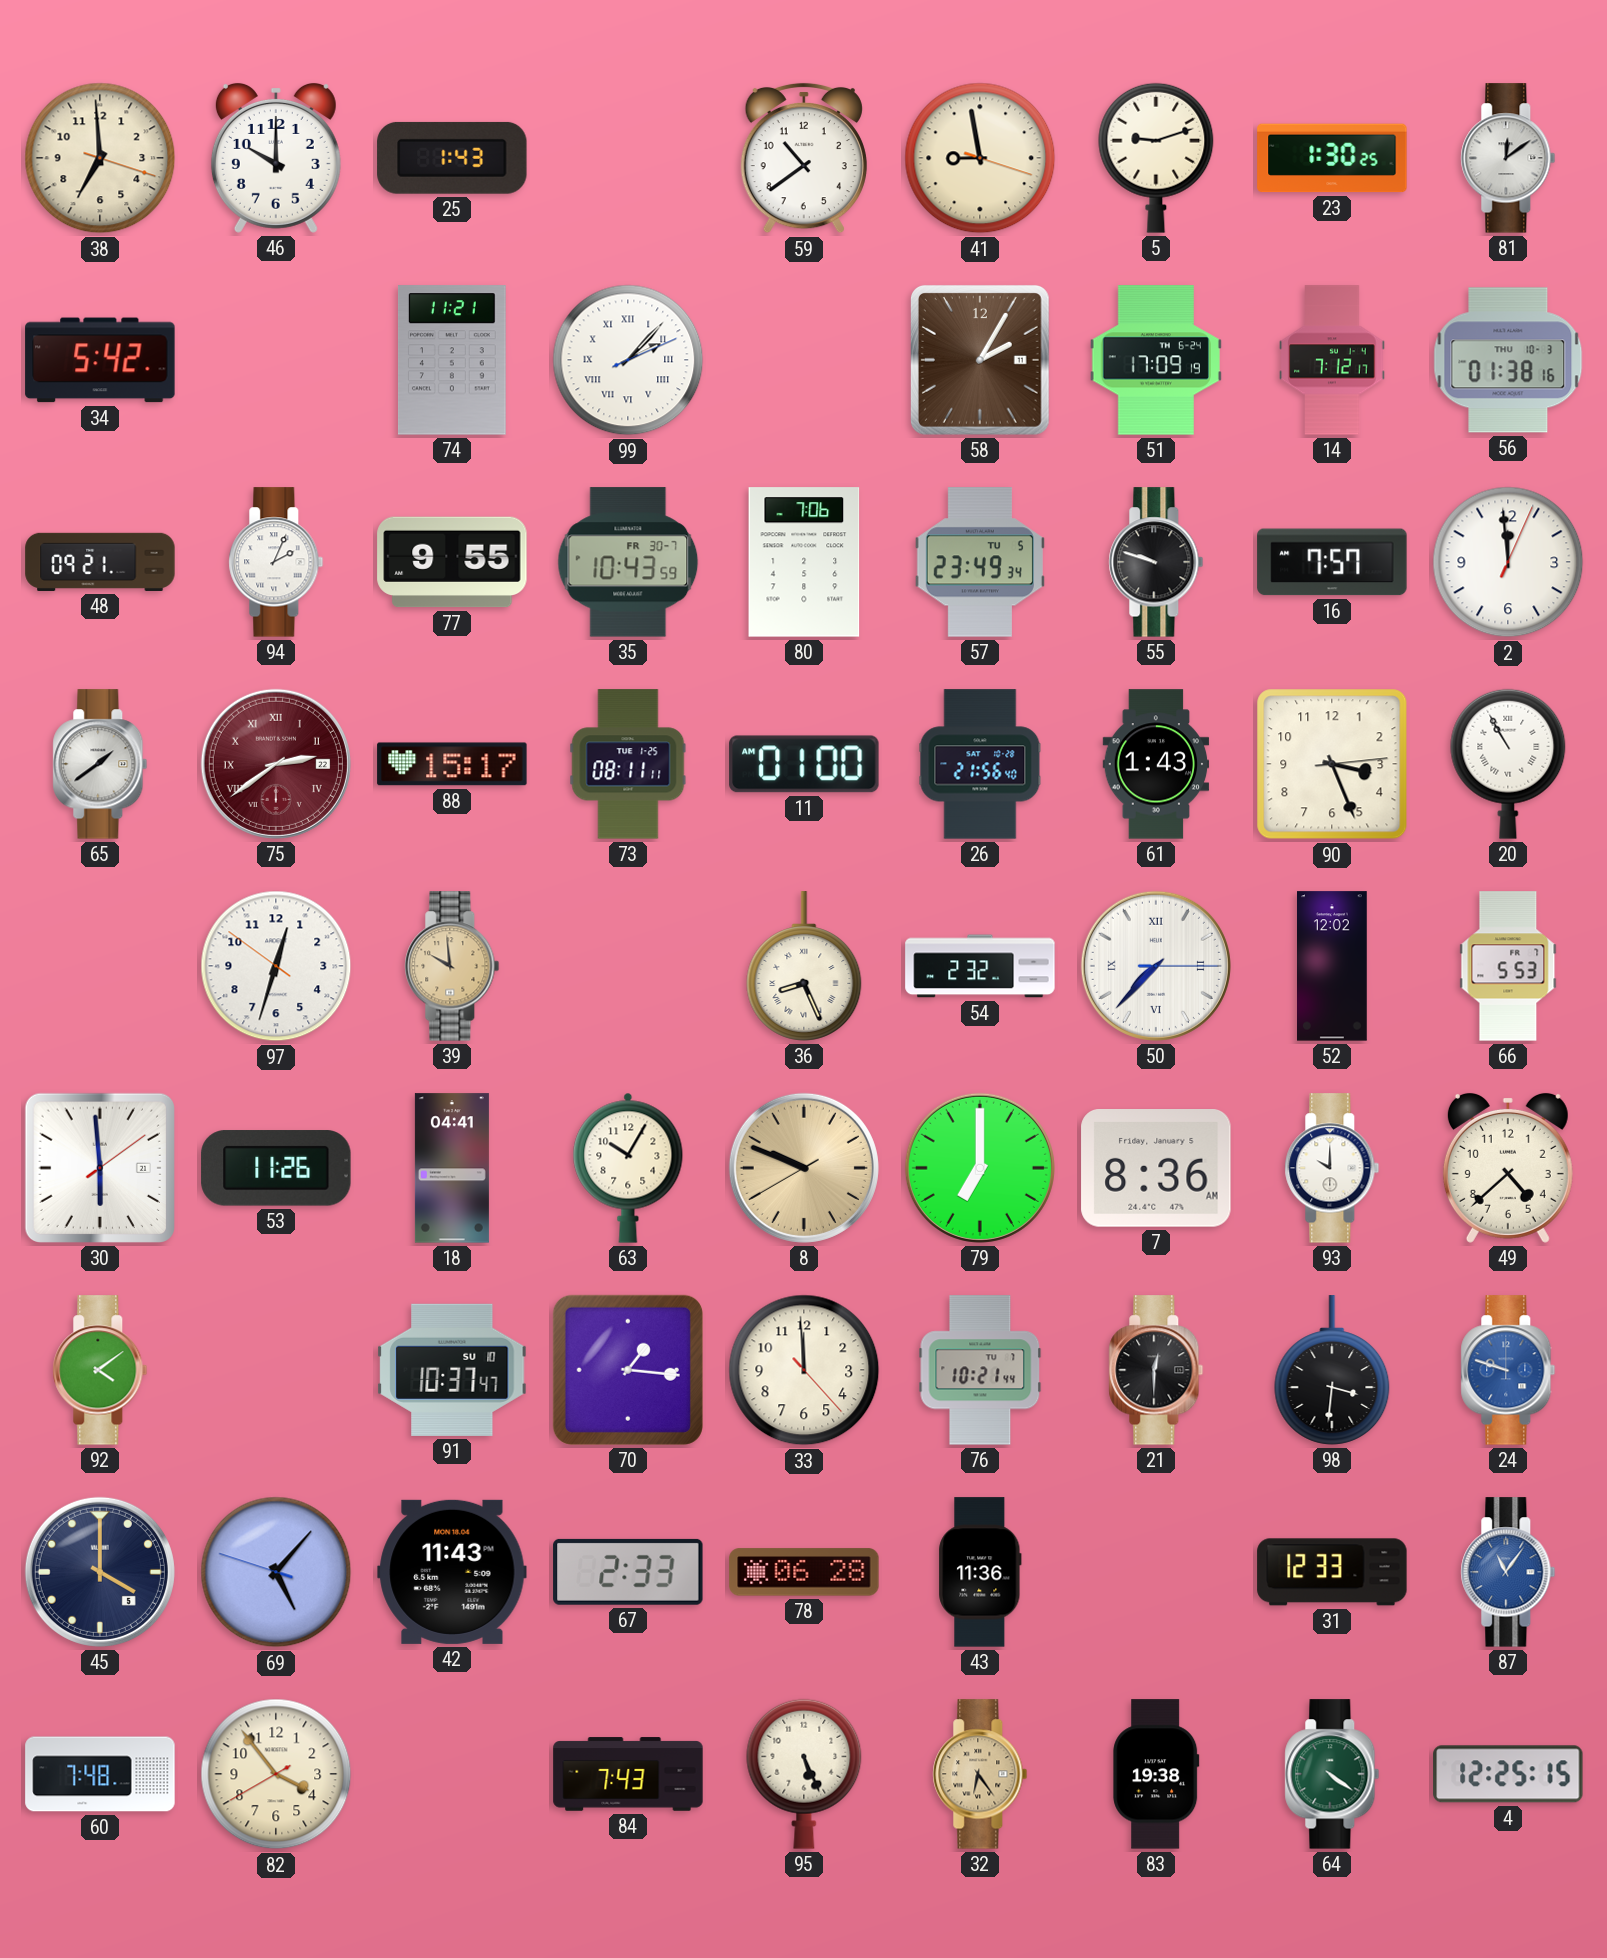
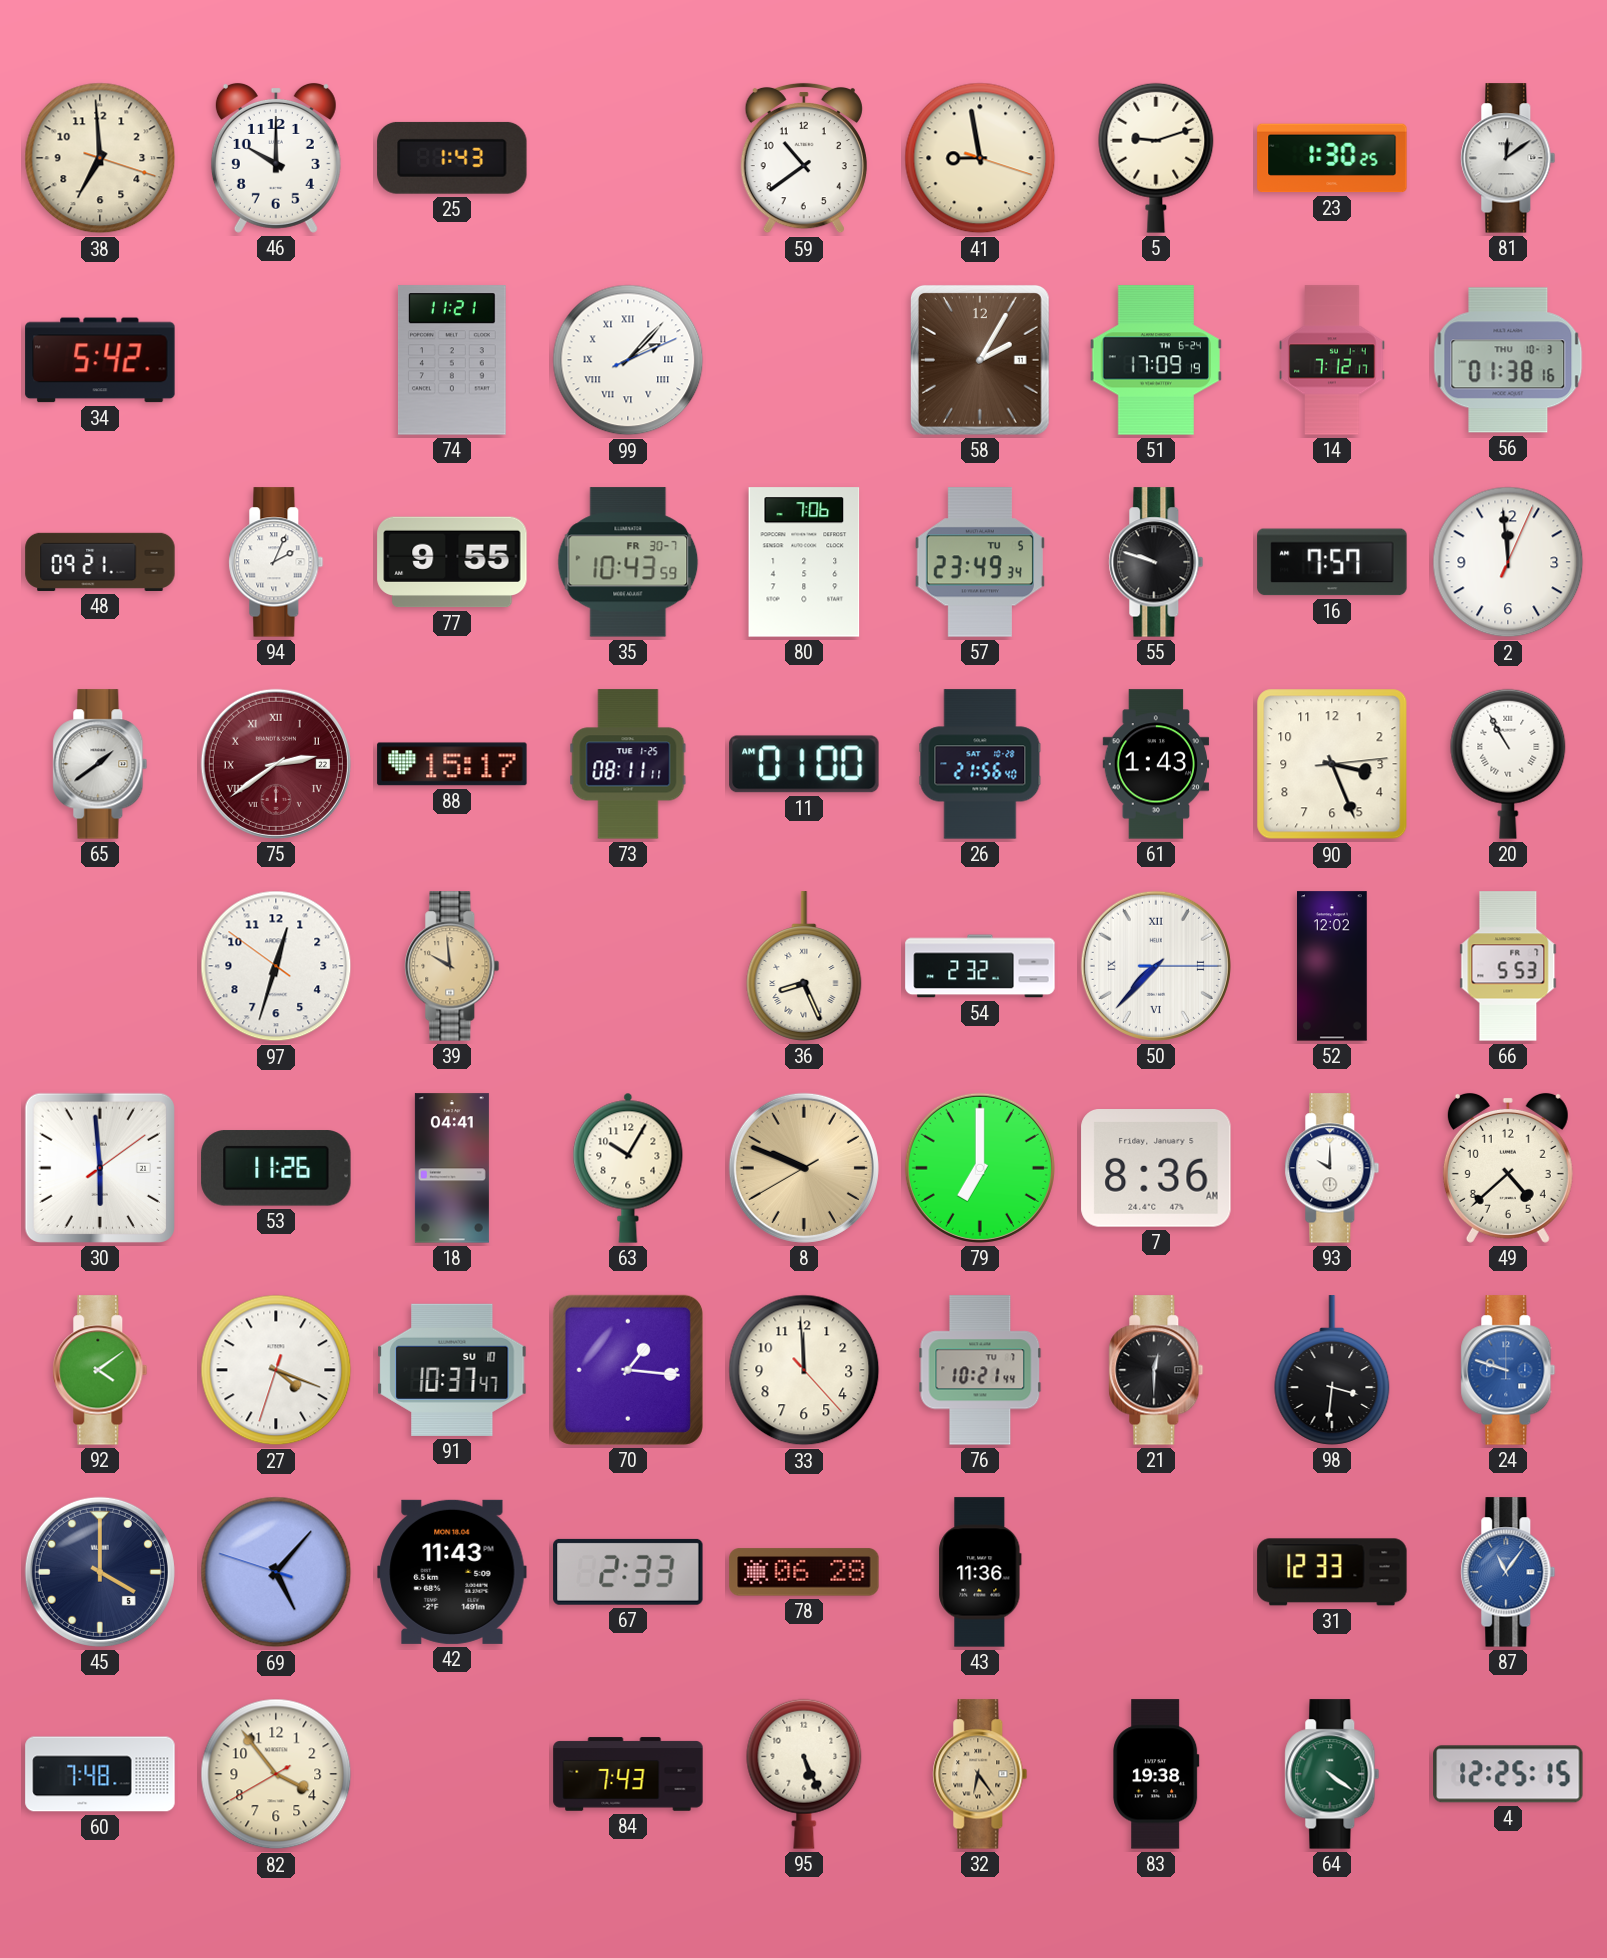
27: none -> 4:18
